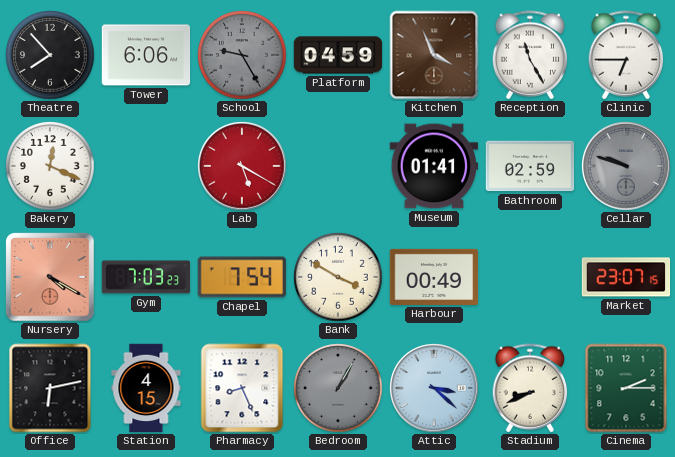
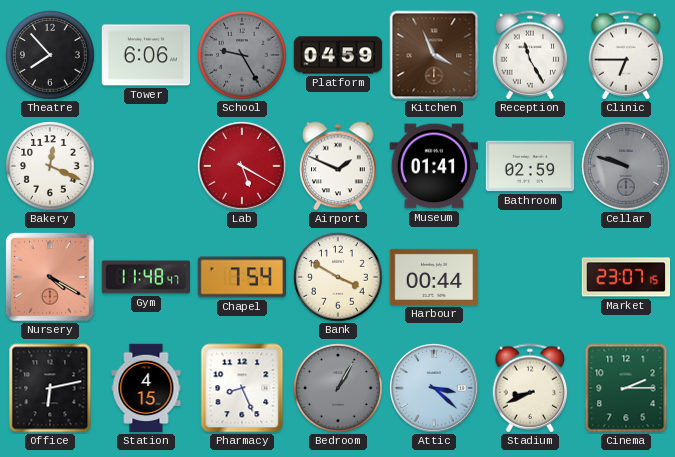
Airport: none -> 1:49
Gym: 7:03 -> 11:48
Harbour: 00:49 -> 00:44
